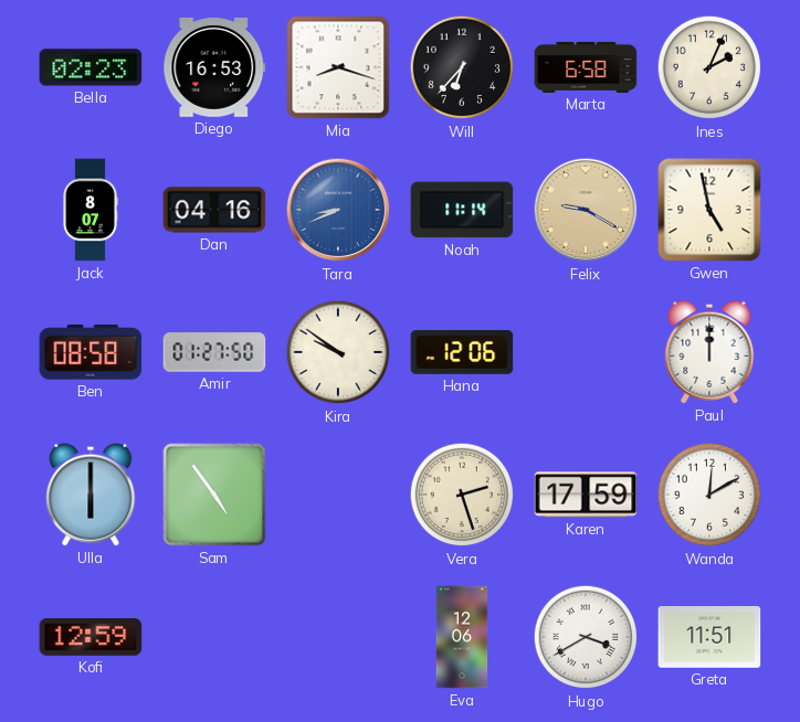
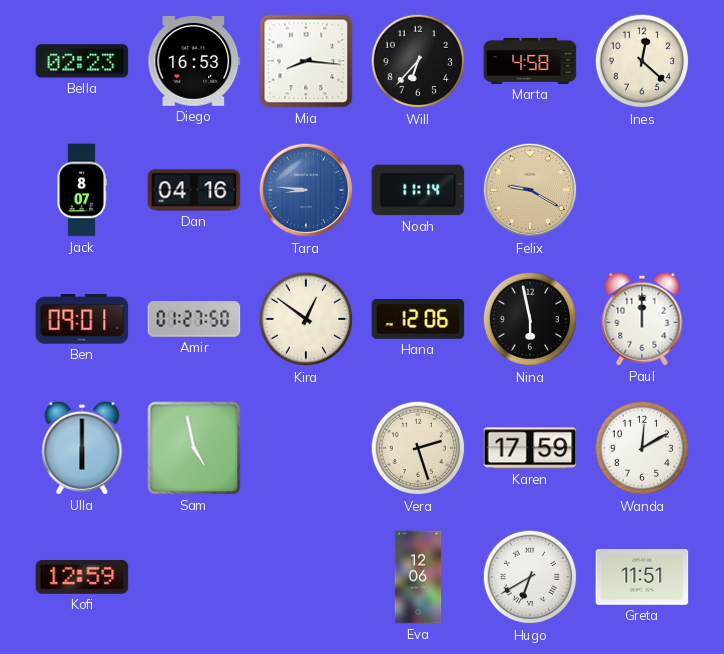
Mia: 8:18 -> 8:16
Marta: 6:58 -> 4:58
Ines: 2:04 -> 12:22
Tara: 8:41 -> 8:46
Gwen: 4:58 -> none
Ben: 08:58 -> 09:01
Kira: 9:51 -> 12:51
Nina: none -> 5:58
Sam: 4:54 -> 4:58
Hugo: 3:40 -> 6:40
